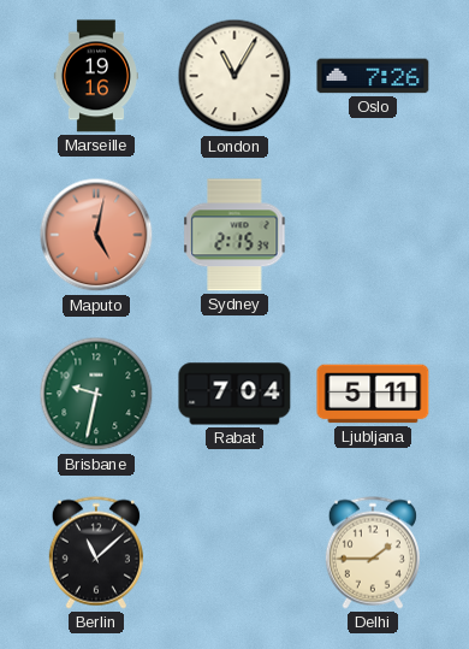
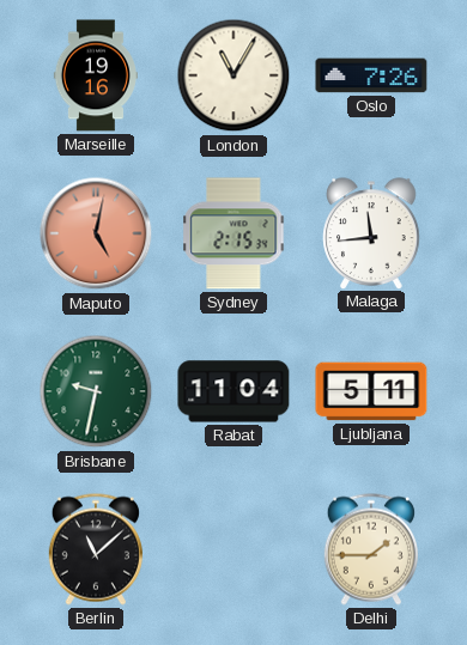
Malaga: none -> 11:44
Rabat: 7:04 -> 11:04
